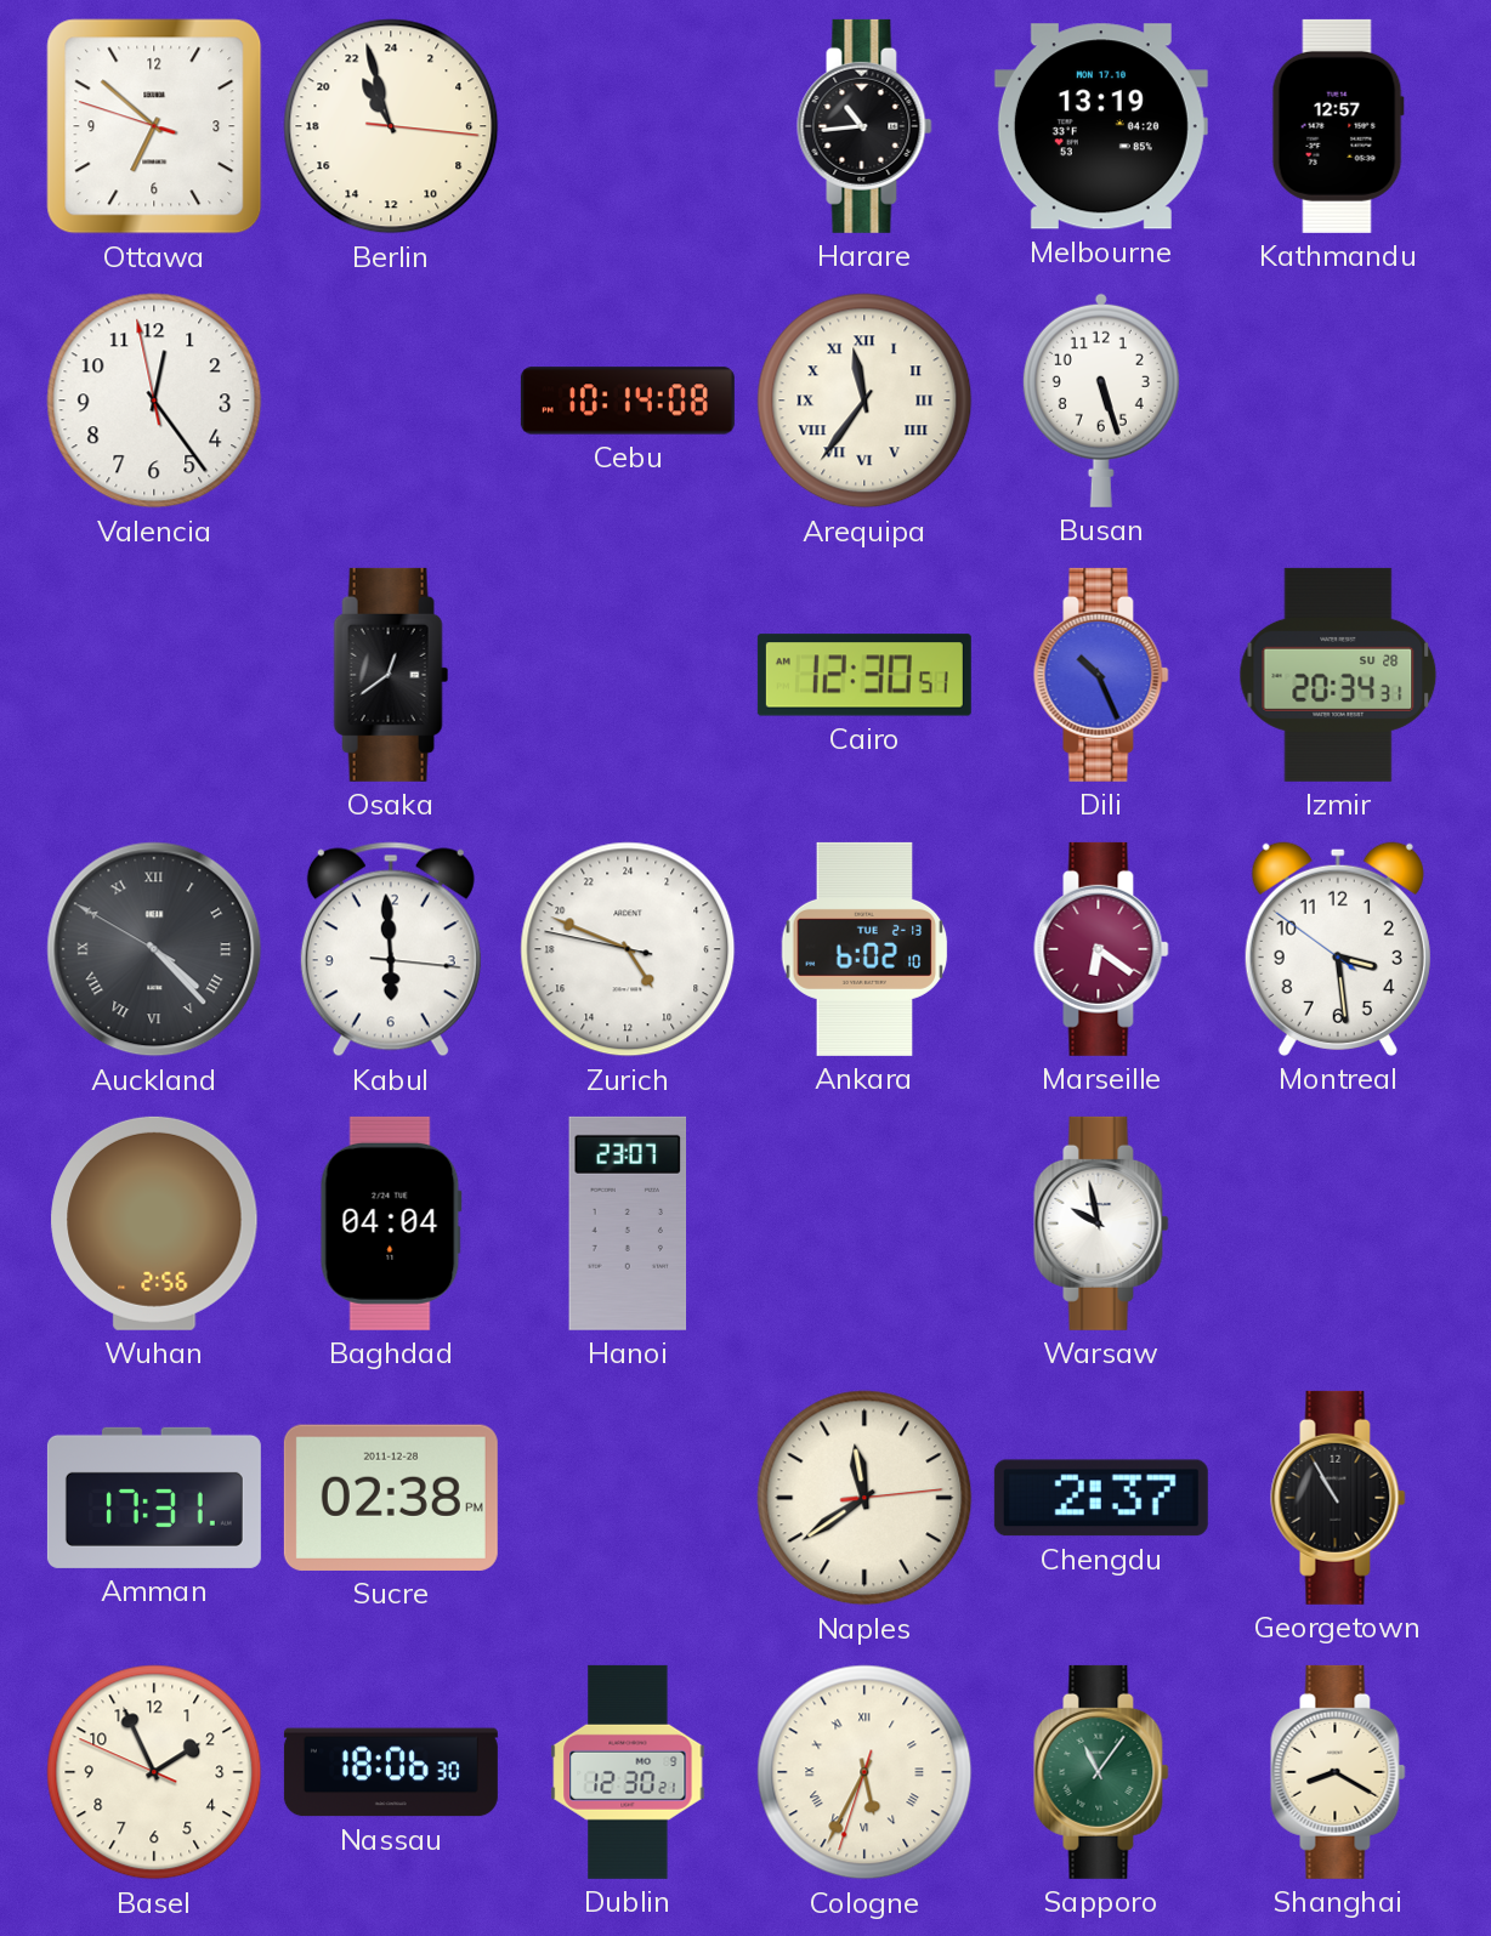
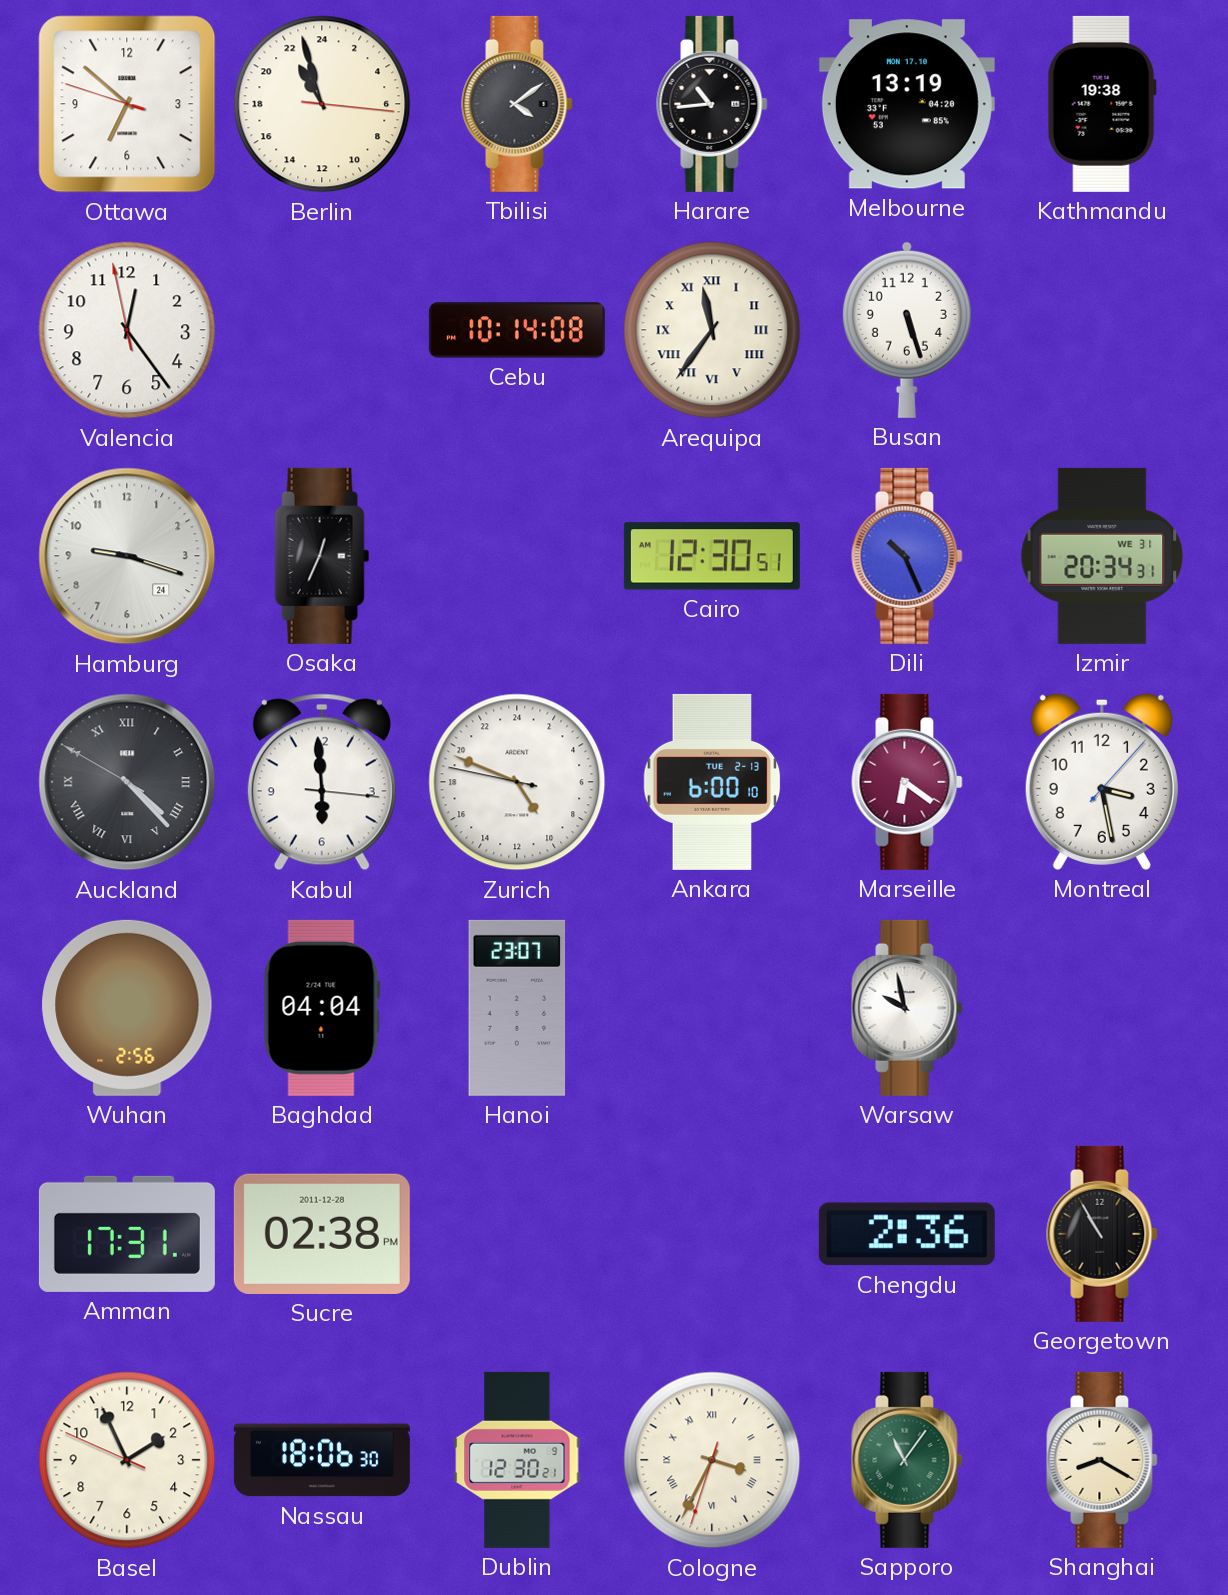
Tbilisi: none -> 4:09
Kathmandu: 12:57 -> 19:38
Hamburg: none -> 9:18
Osaka: 12:39 -> 12:34
Izmir date: SU 28 -> WE 31
Ankara: 6:02 -> 6:00
Montreal: 3:28:51 -> 3:28:07
Naples: 11:39 -> none
Chengdu: 2:37 -> 2:36
Cologne: 5:34 -> 3:34
